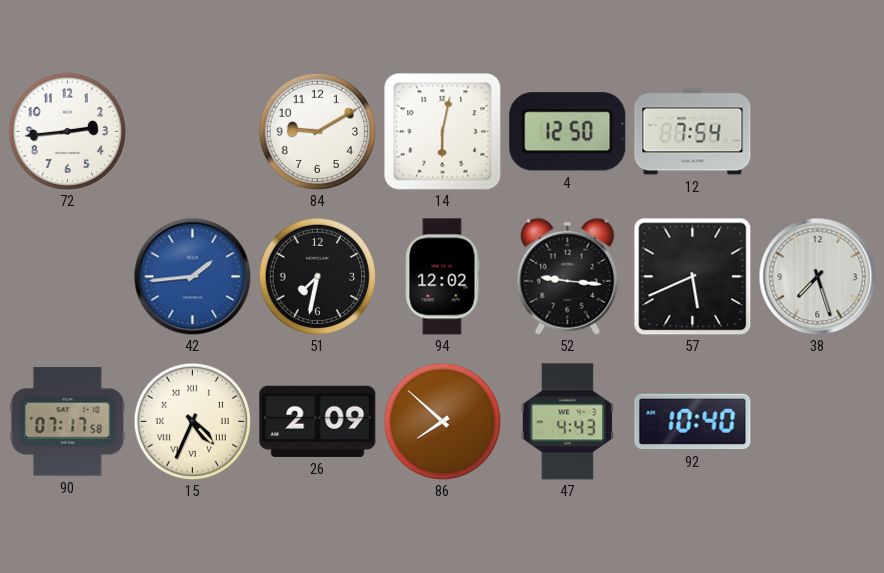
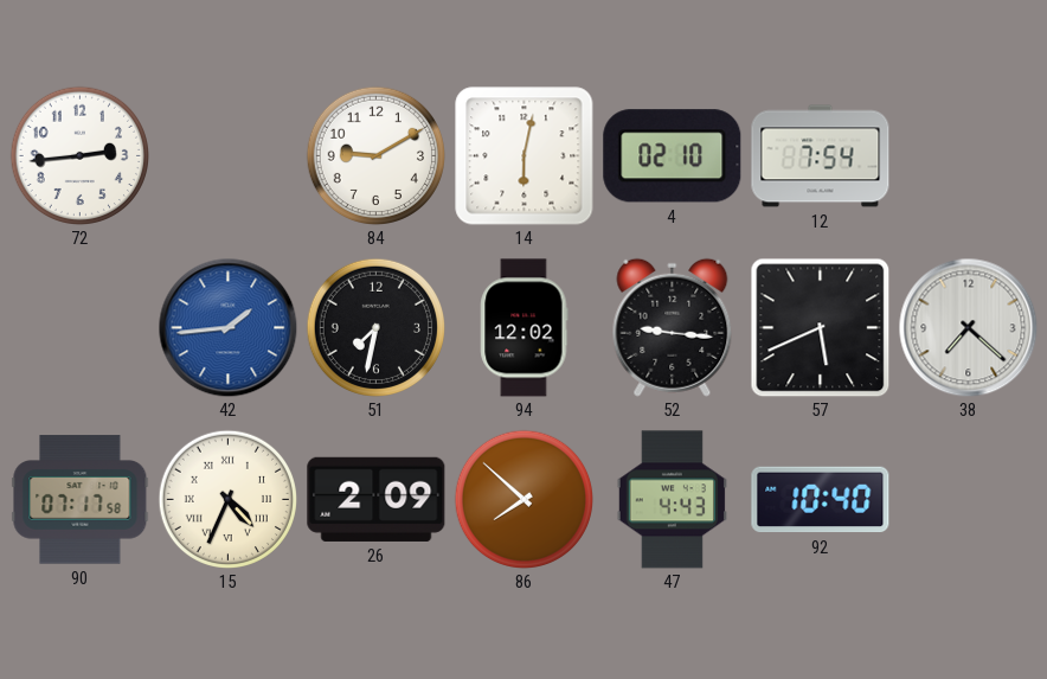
4: 12:50 -> 02:10
38: 7:27 -> 7:22
